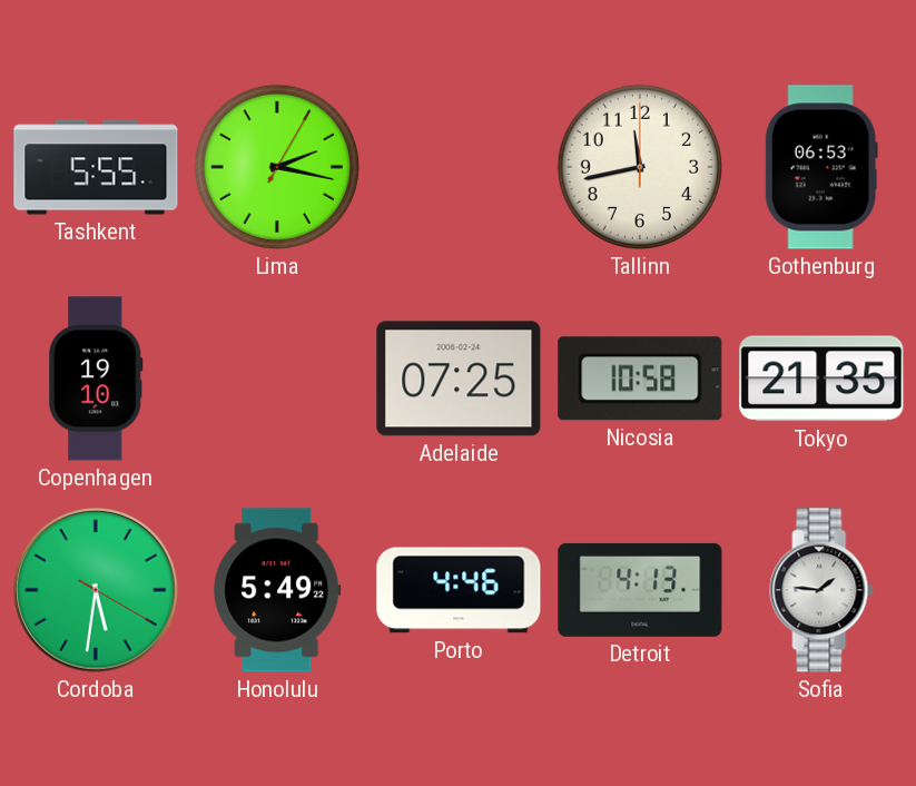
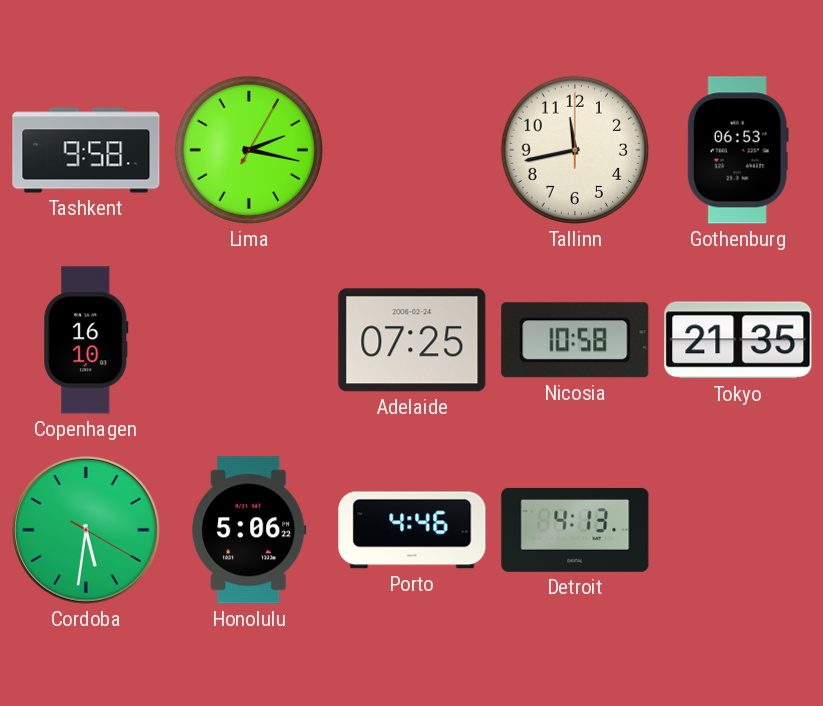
Tashkent: 5:55 -> 9:58
Copenhagen: 19:10 -> 16:10
Honolulu: 5:49 -> 5:06
Sofia: 1:46 -> none
